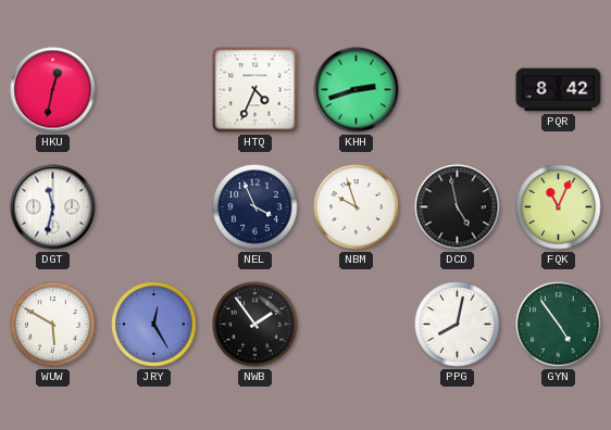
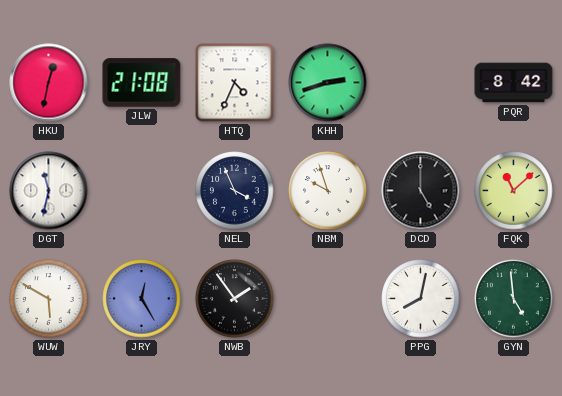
JLW: none -> 21:08
DCD: 4:58 -> 5:00
FQK: 11:04 -> 11:08
GYN: 4:54 -> 4:59
